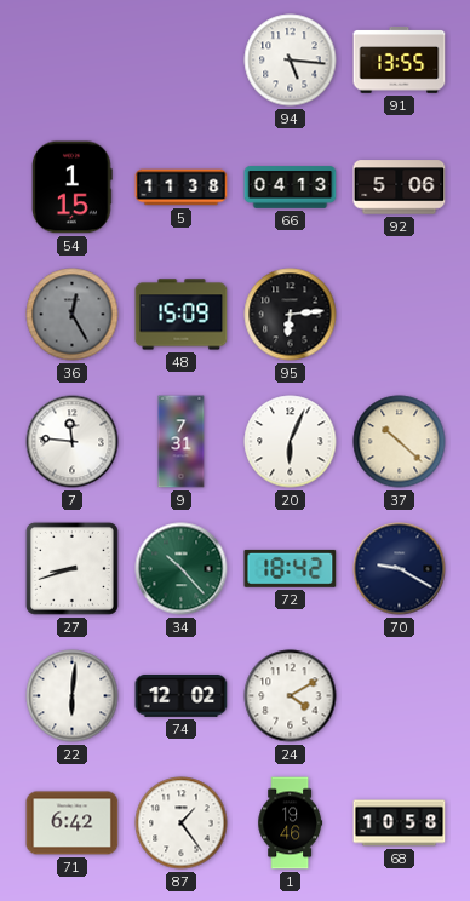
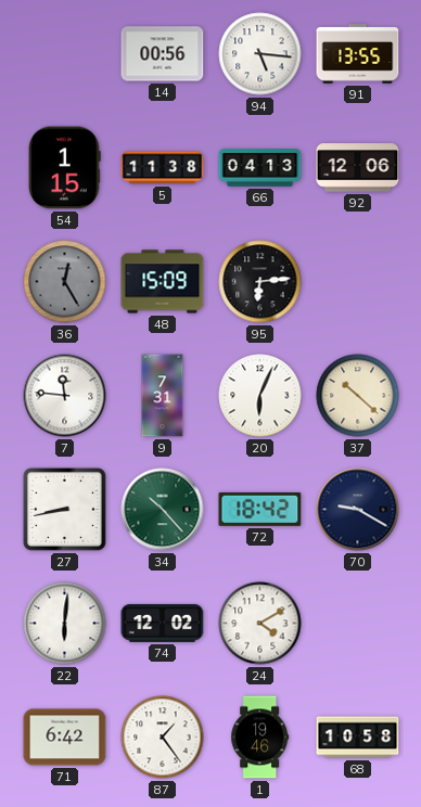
14: none -> 00:56
92: 5:06 -> 12:06
27: 8:42 -> 8:43
